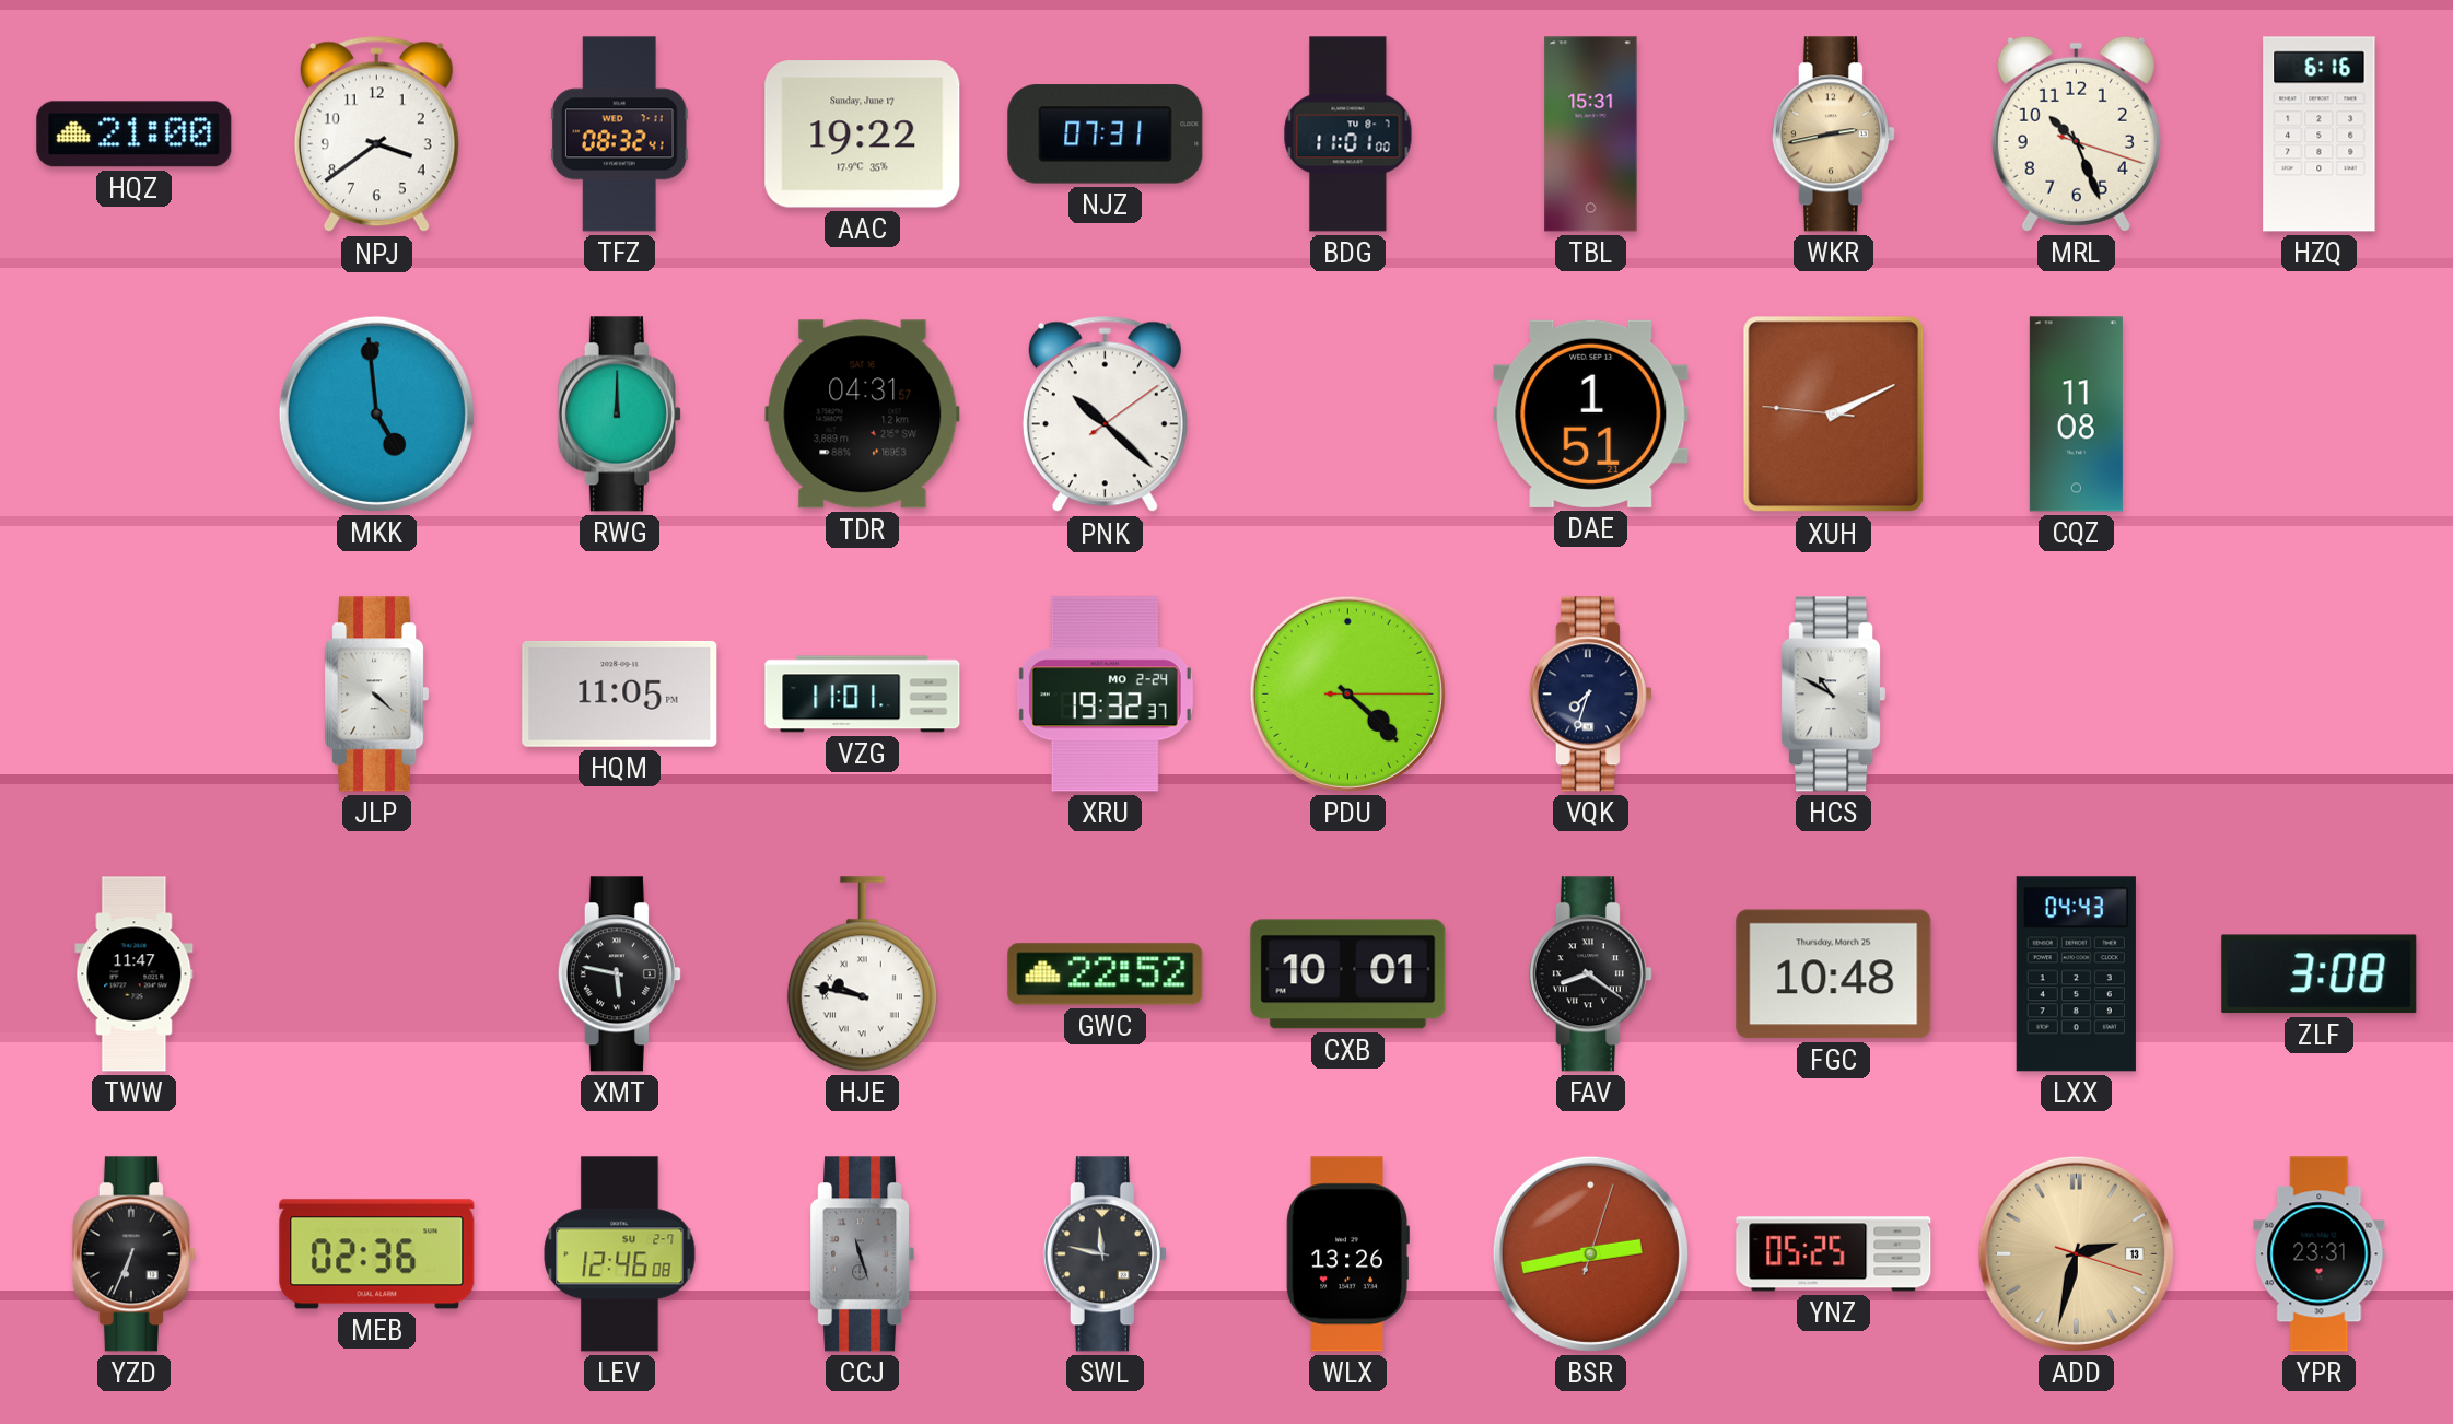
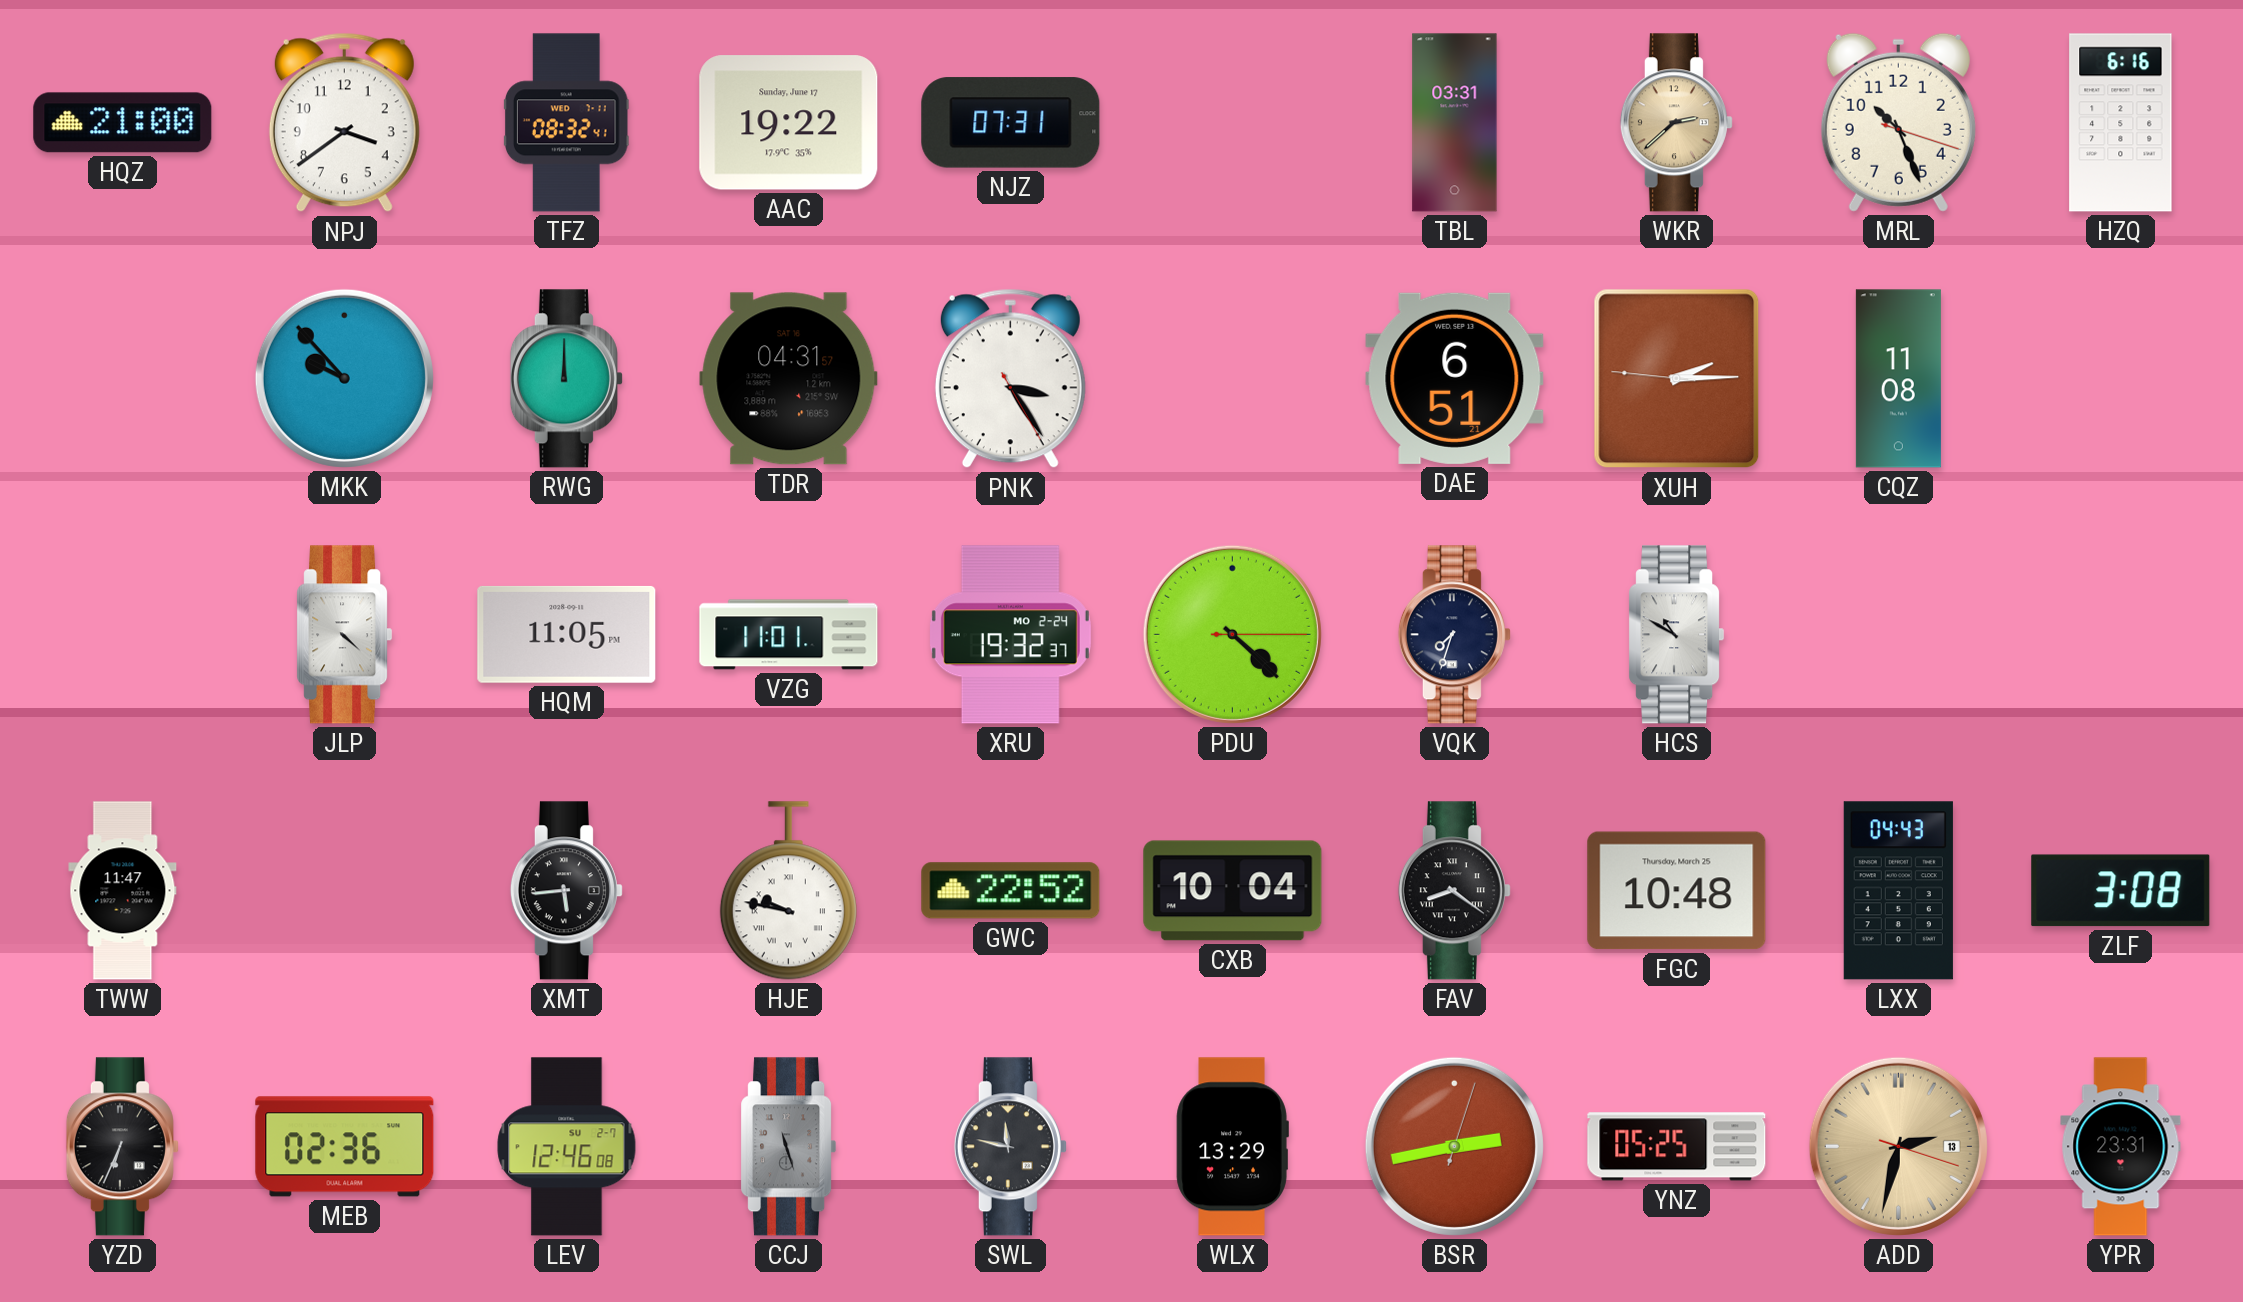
BDG: 11:01 -> none
TBL: 15:31 -> 03:31
WKR: 2:43 -> 2:38
MKK: 4:59 -> 9:53
PNK: 10:22 -> 3:24
DAE: 1:51 -> 6:51
XUH: 2:10 -> 2:14
XMT: 5:47 -> 5:44
CXB: 10:01 -> 10:04
WLX: 13:26 -> 13:29
